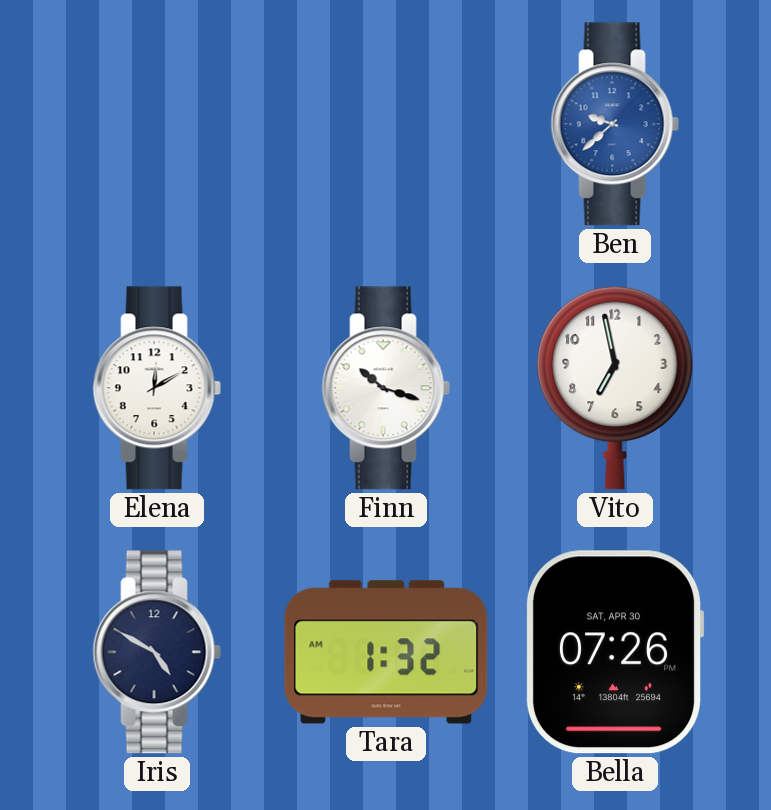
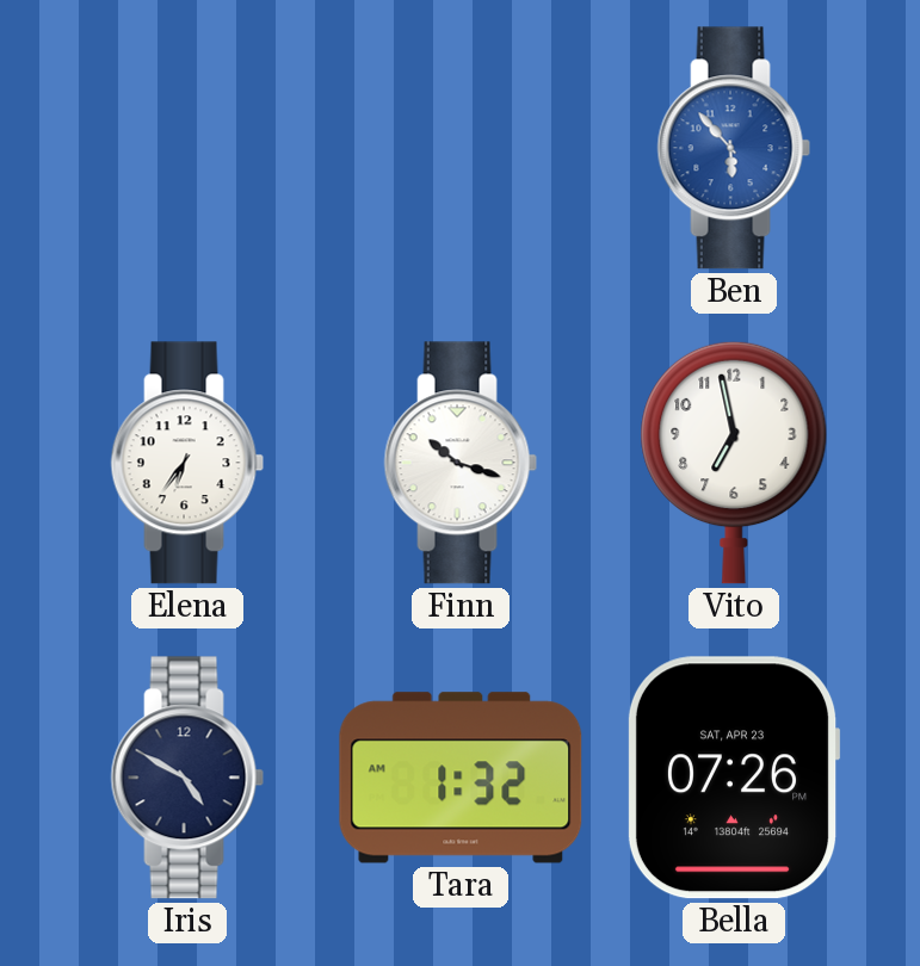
Ben: 9:38 -> 5:53
Elena: 12:10 -> 6:36
Bella date: SAT, APR 30 -> SAT, APR 23
